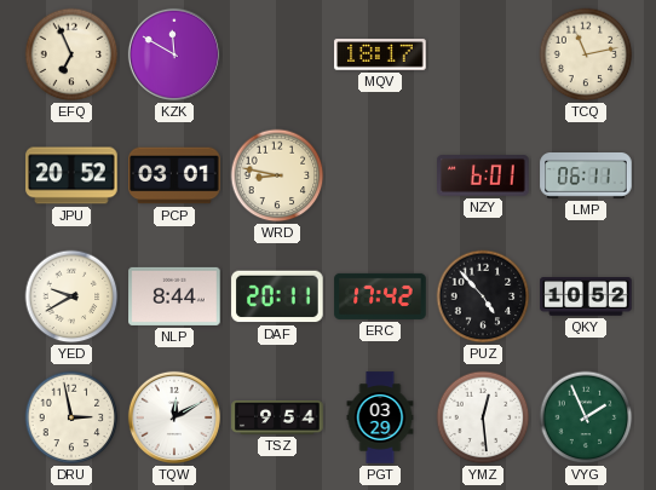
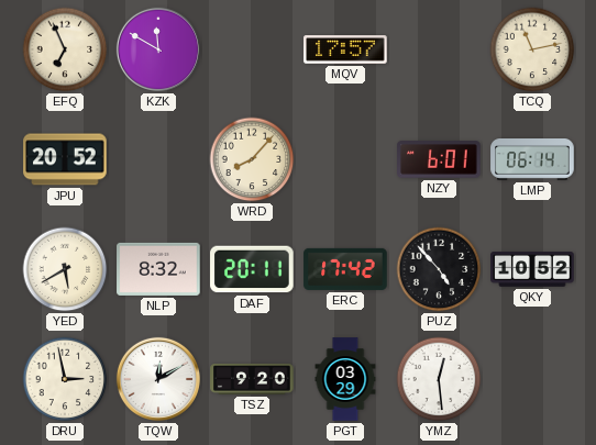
MQV: 18:17 -> 17:57
PCP: 03:01 -> none
WRD: 8:47 -> 8:07
LMP: 06:11 -> 06:14
YED: 9:40 -> 5:40
NLP: 8:44 -> 8:32
TSZ: 9:54 -> 9:20
VYG: 1:56 -> none
